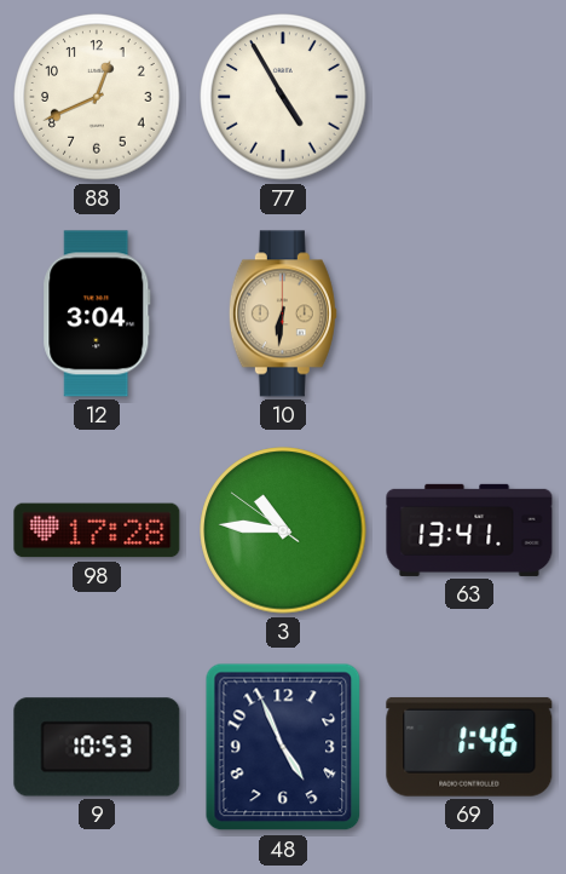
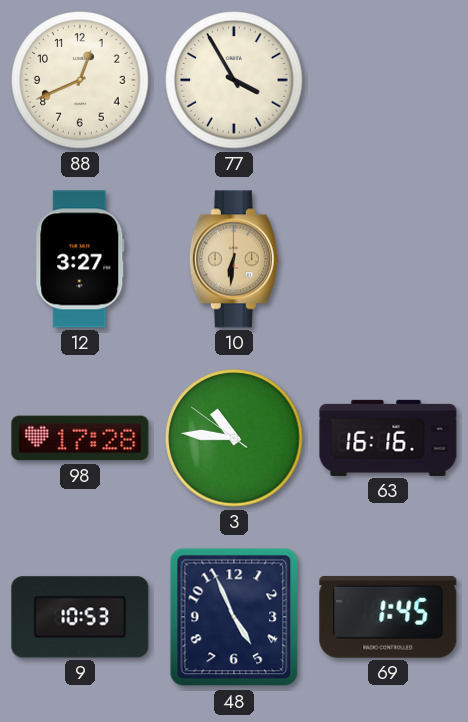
77: 4:55 -> 3:55
12: 3:04 -> 3:27
63: 13:41 -> 16:16
69: 1:46 -> 1:45
